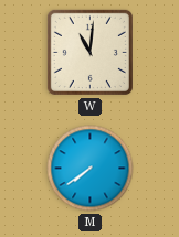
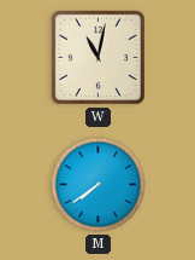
W: 11:01 -> 11:02
